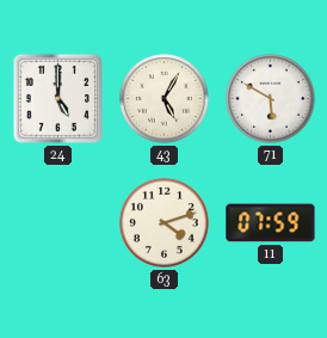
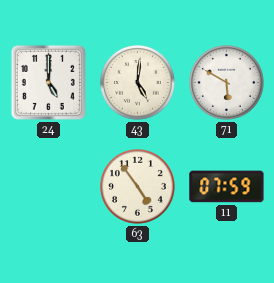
43: 5:05 -> 5:01
63: 4:12 -> 4:54
